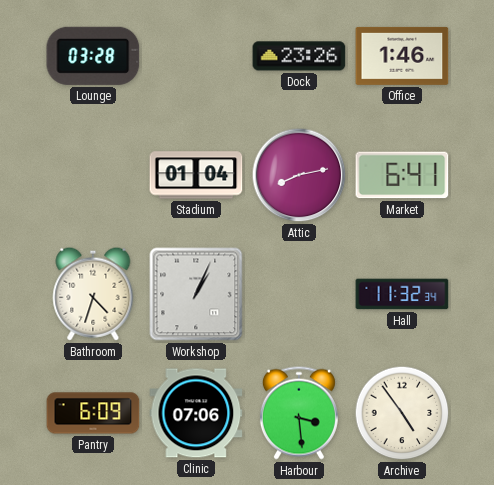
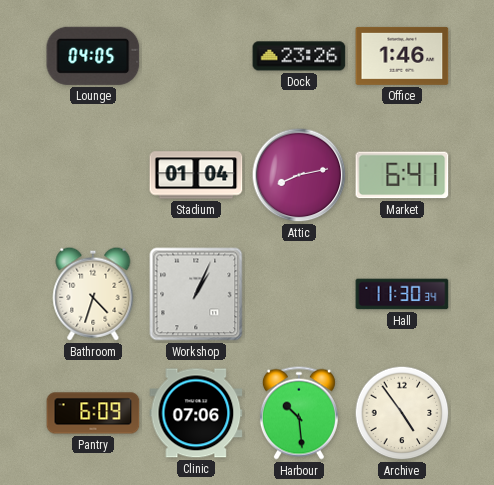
Lounge: 03:28 -> 04:05
Hall: 11:32 -> 11:30
Harbour: 3:29 -> 10:29
